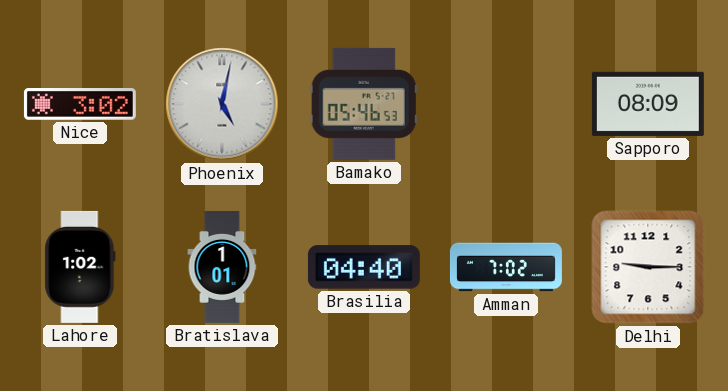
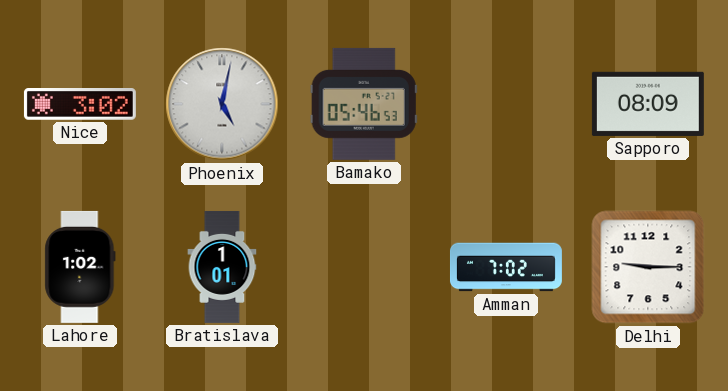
Brasilia: 04:40 -> none
